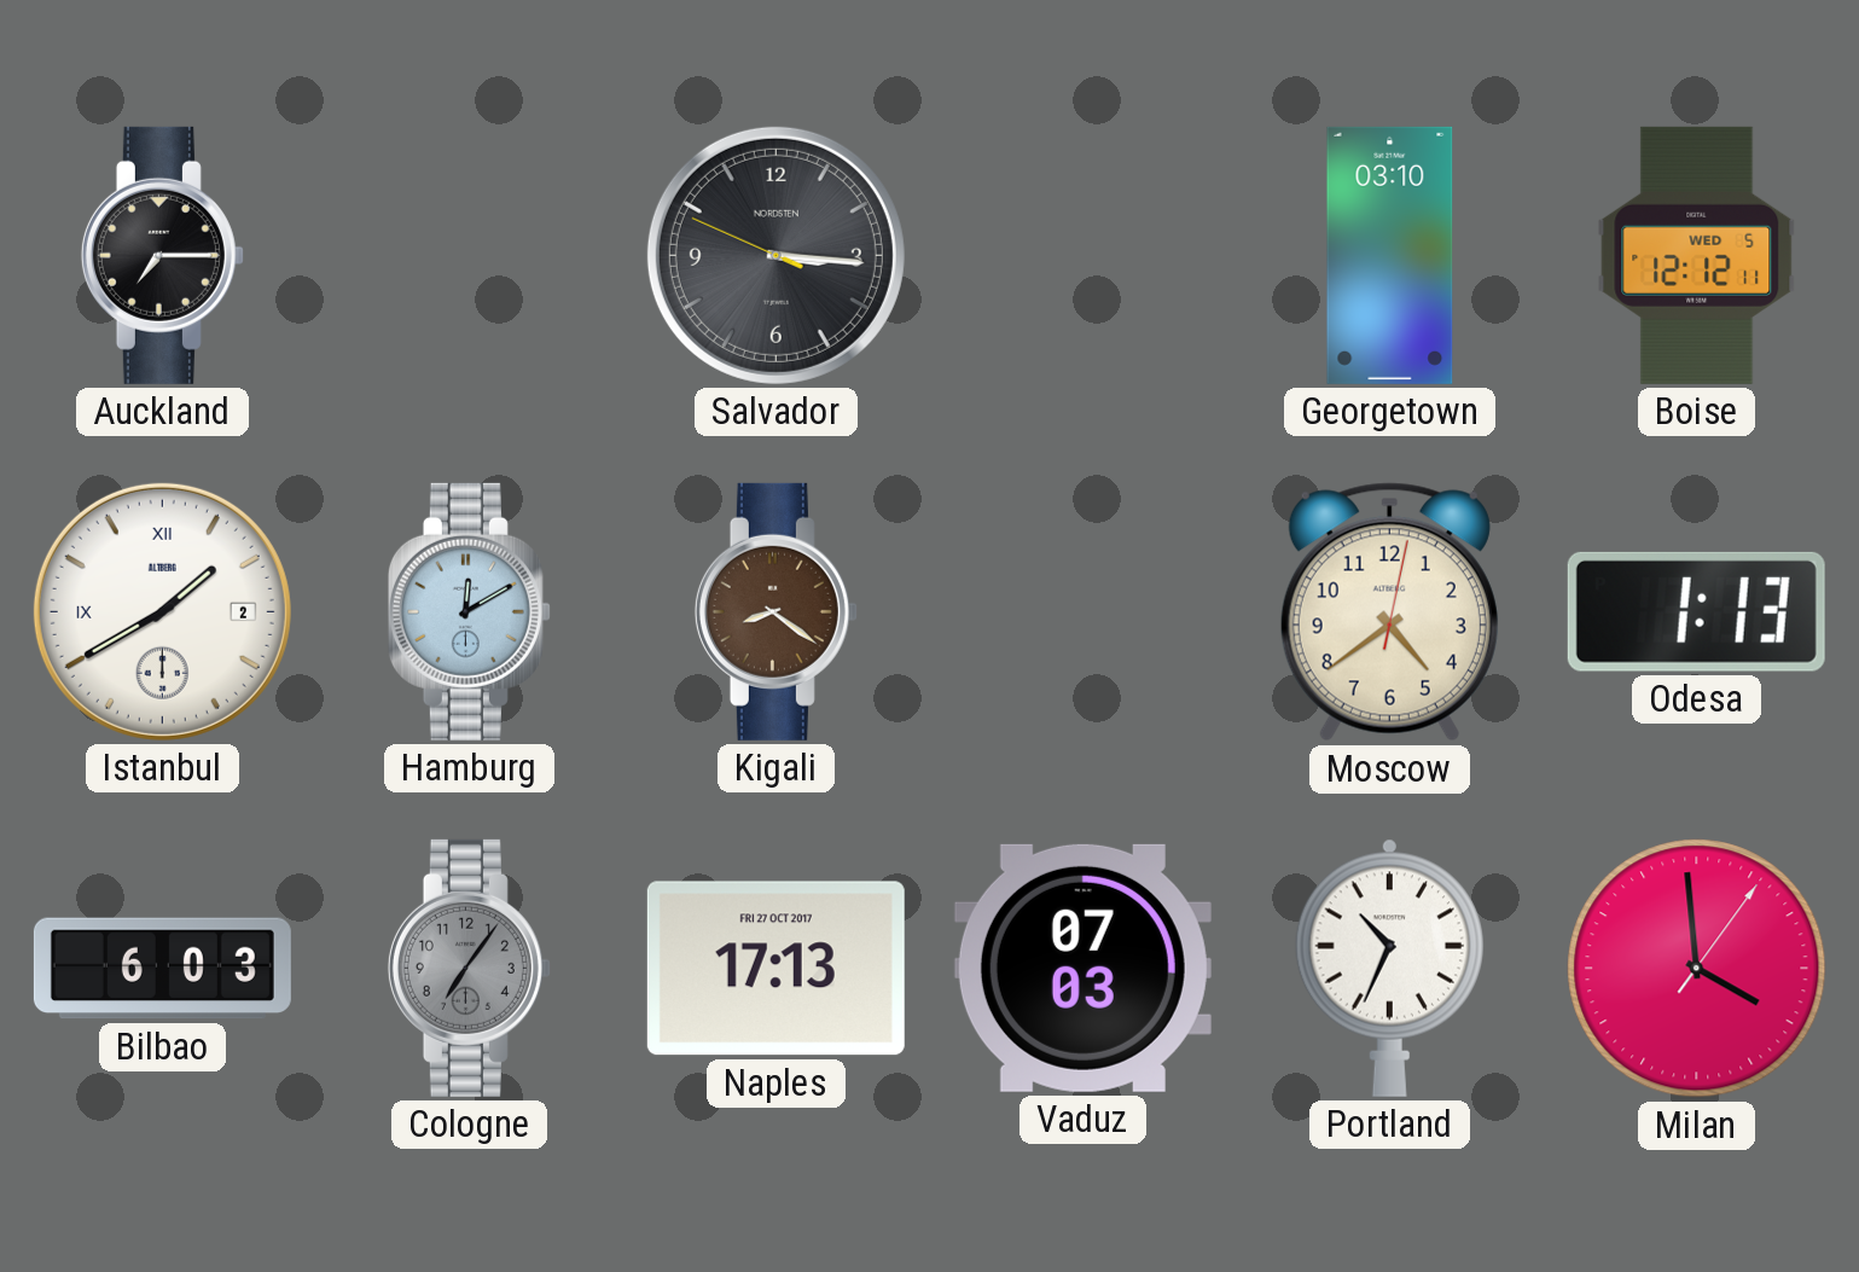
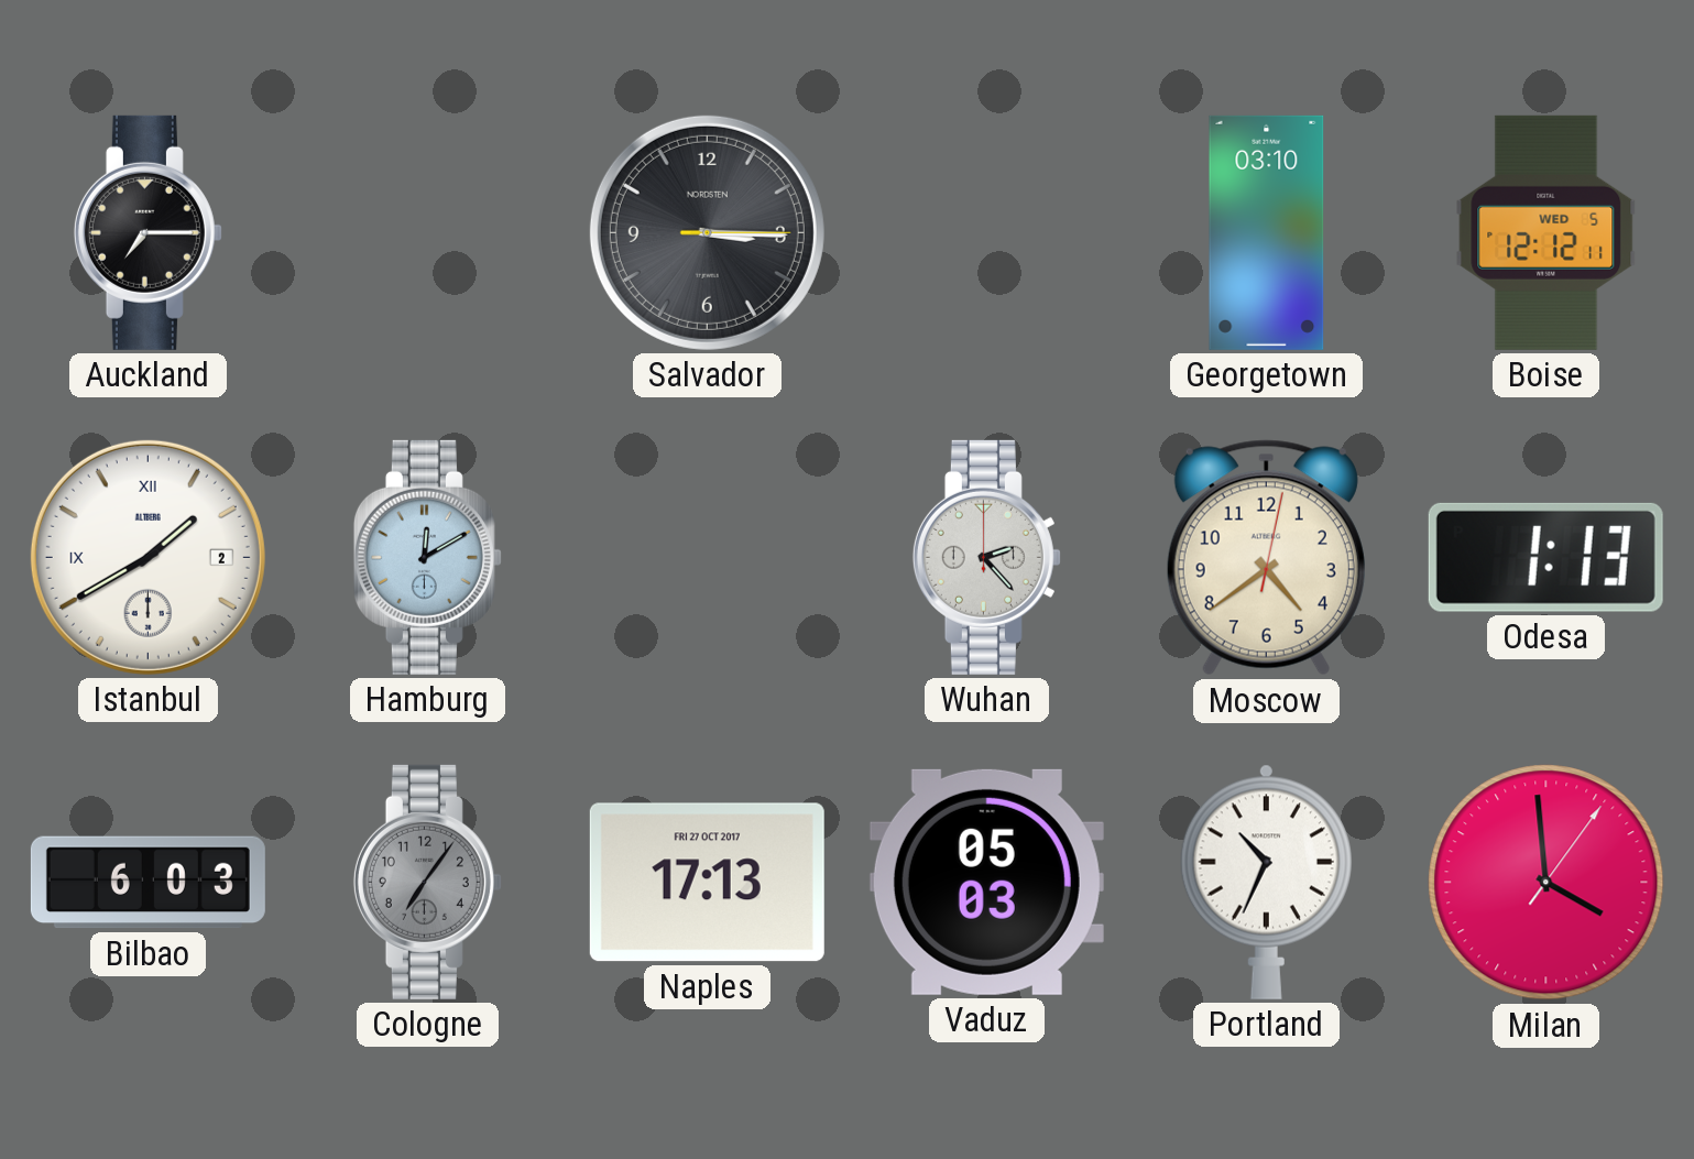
Salvador: 3:15:49 -> 3:15:15
Kigali: 8:21 -> none
Wuhan: none -> 2:23
Vaduz: 07:03 -> 05:03
